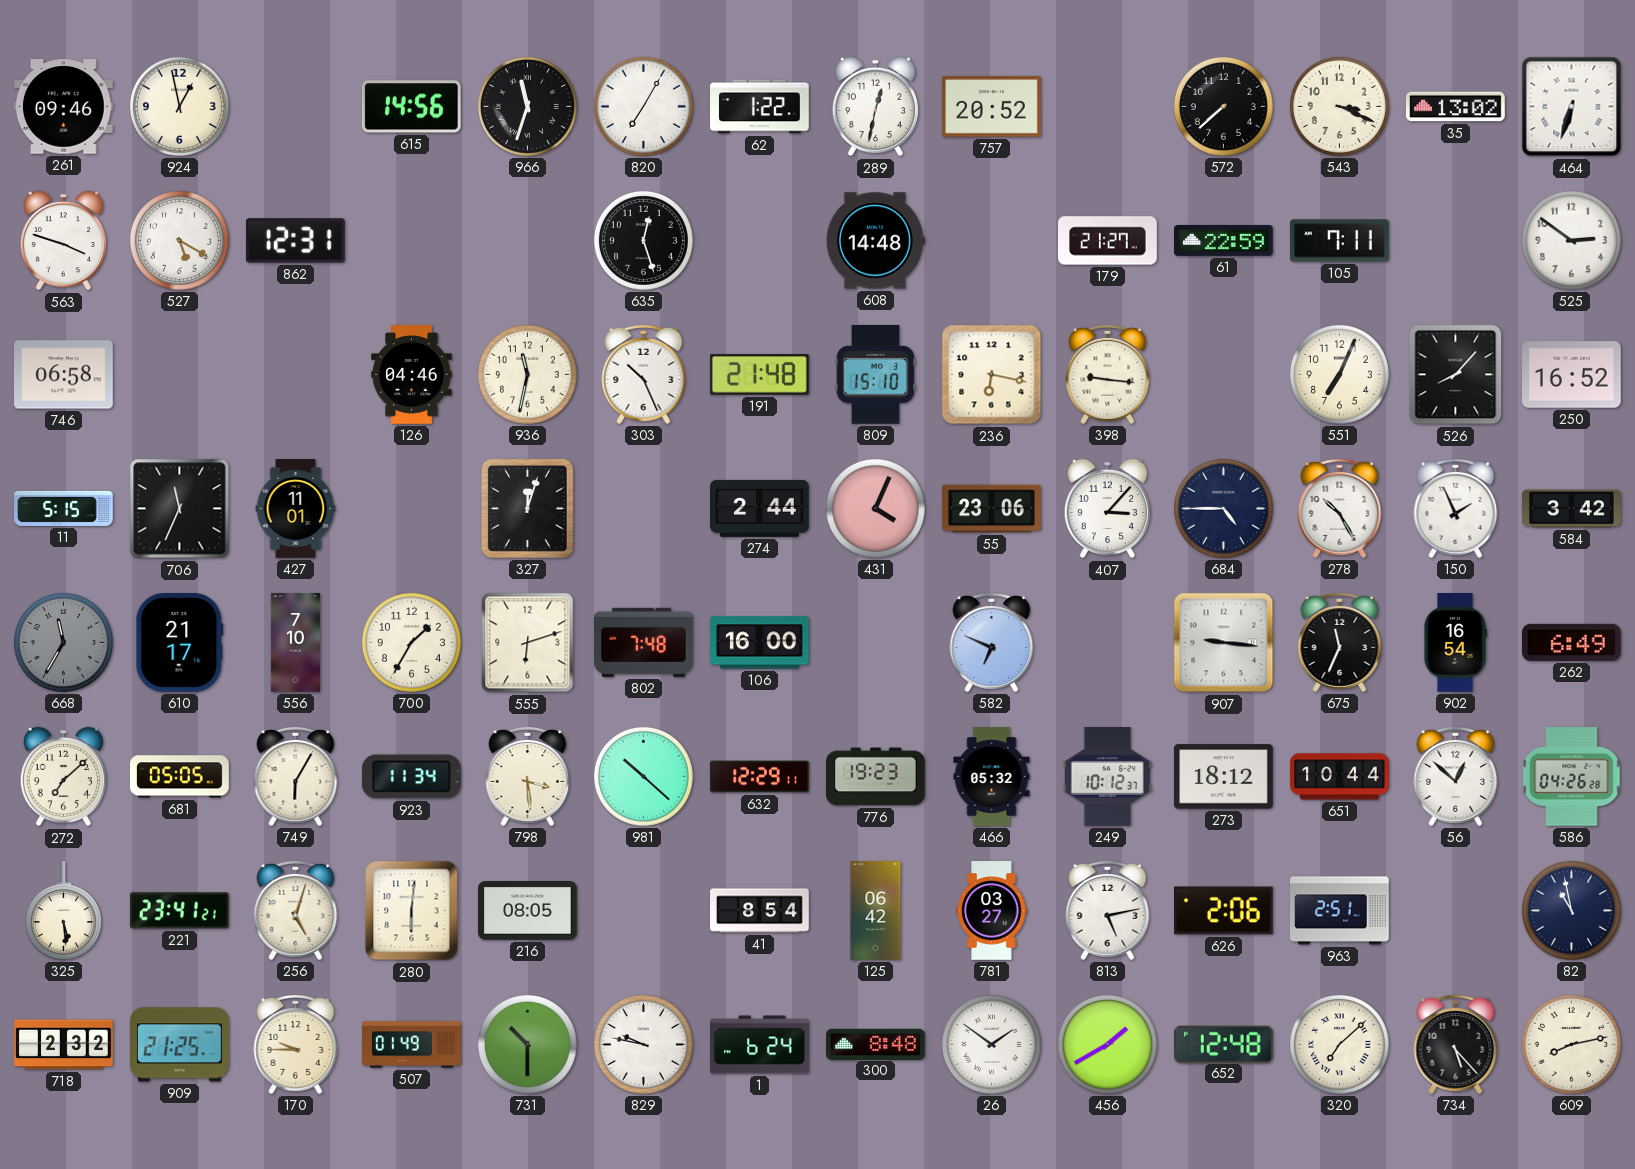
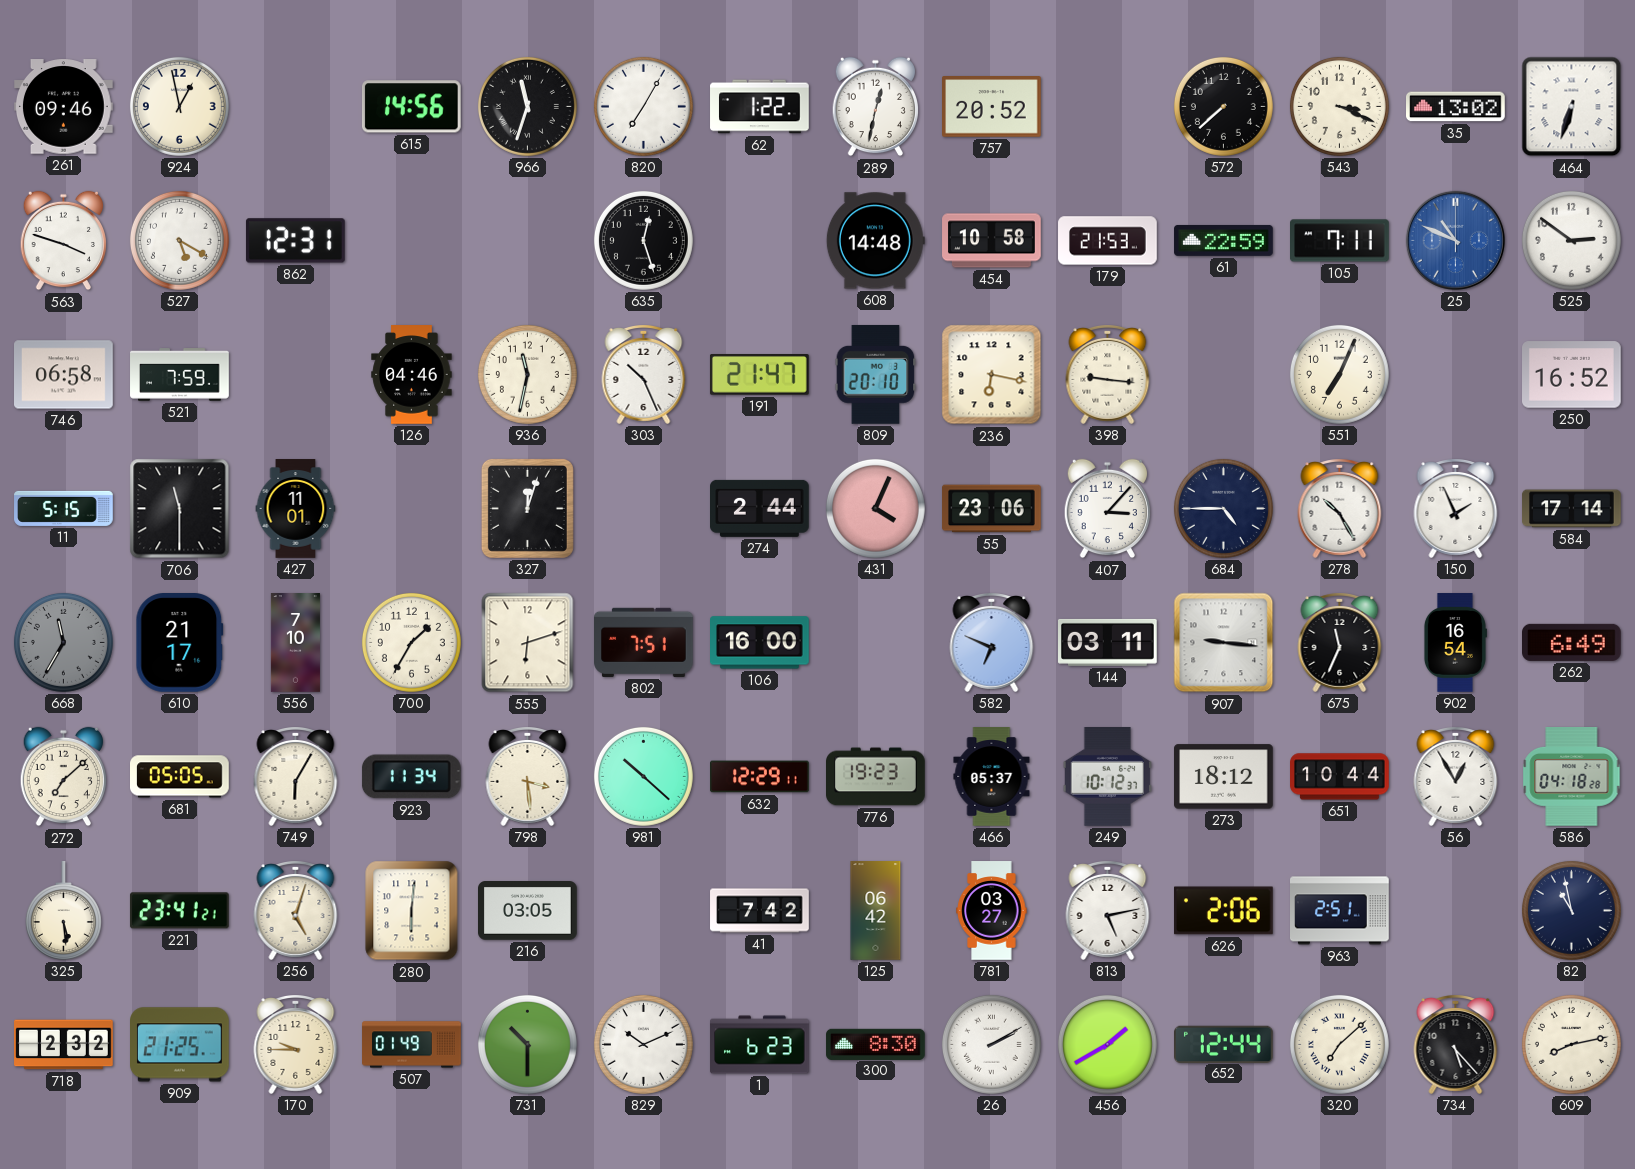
454: none -> 10:58
179: 21:27 -> 21:53
25: none -> 10:49
521: none -> 7:59
191: 21:48 -> 21:47
809: 15:10 -> 20:10
526: 8:07 -> none
706: 11:34 -> 11:30
584: 3:42 -> 17:14
802: 7:48 -> 7:51
144: none -> 03:11
466: 05:32 -> 05:37
56: 12:52 -> 12:55
586: 04:26 -> 04:18
216: 08:05 -> 03:05
41: 8:54 -> 7:42
829: 9:47 -> 10:11
1: 6:24 -> 6:23
300: 8:48 -> 8:30
26: 1:51 -> 2:10
652: 12:48 -> 12:44
